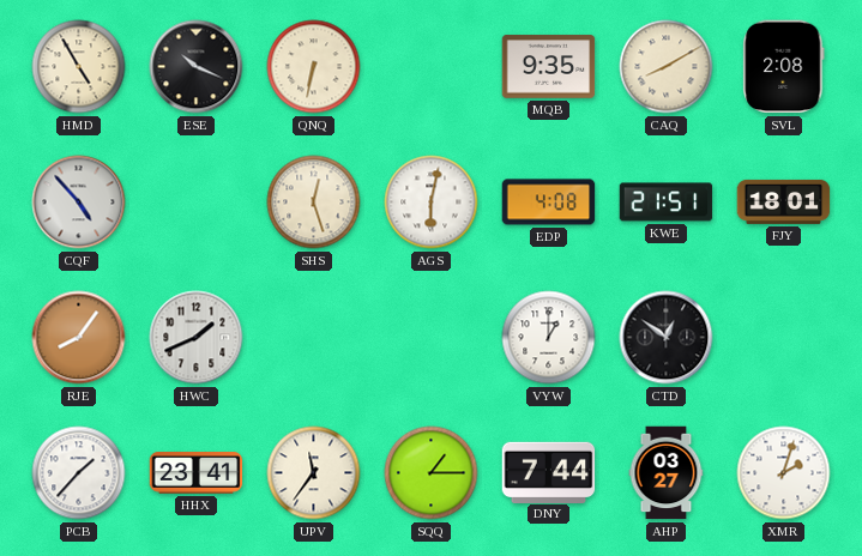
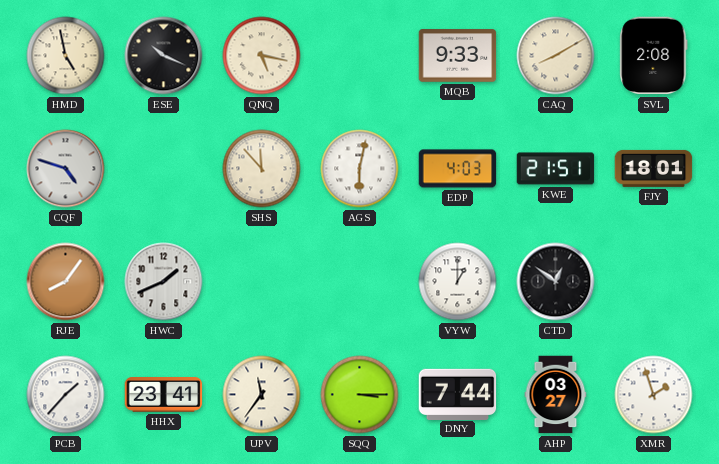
HMD: 4:55 -> 4:58
QNQ: 6:32 -> 5:17
MQB: 9:35 -> 9:33
CQF: 4:53 -> 4:48
SHS: 12:27 -> 11:53
EDP: 4:08 -> 4:03
SQQ: 1:15 -> 3:15
XMR: 2:03 -> 1:57
